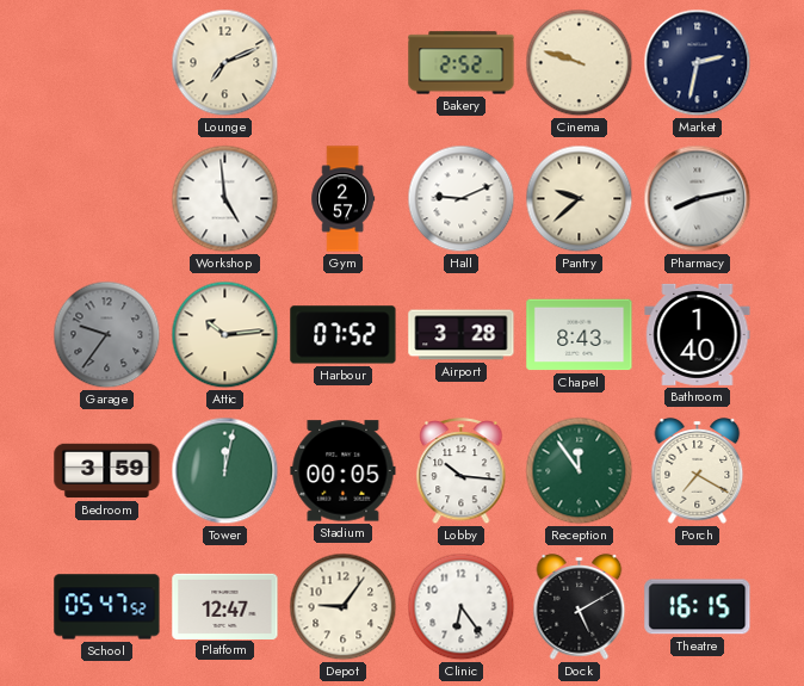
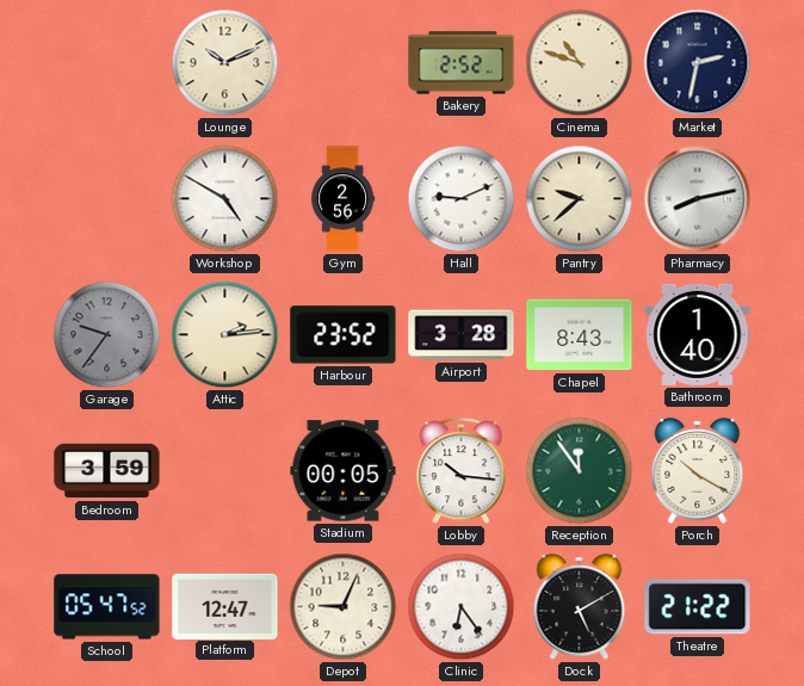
Lounge: 7:11 -> 10:11
Cinema: 9:48 -> 10:48
Workshop: 4:59 -> 4:50
Gym: 2:57 -> 2:56
Attic: 10:14 -> 2:14
Harbour: 07:52 -> 23:52
Tower: 12:02 -> none
Porch: 7:20 -> 10:20
Depot: 9:06 -> 9:04
Theatre: 16:15 -> 21:22
